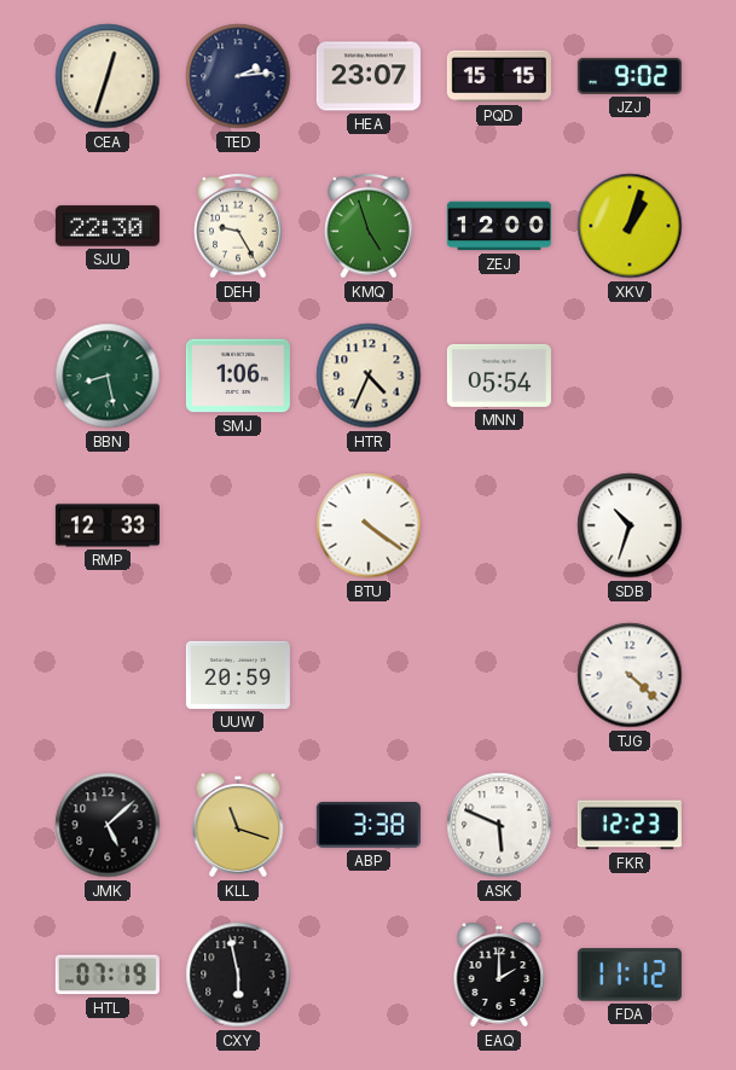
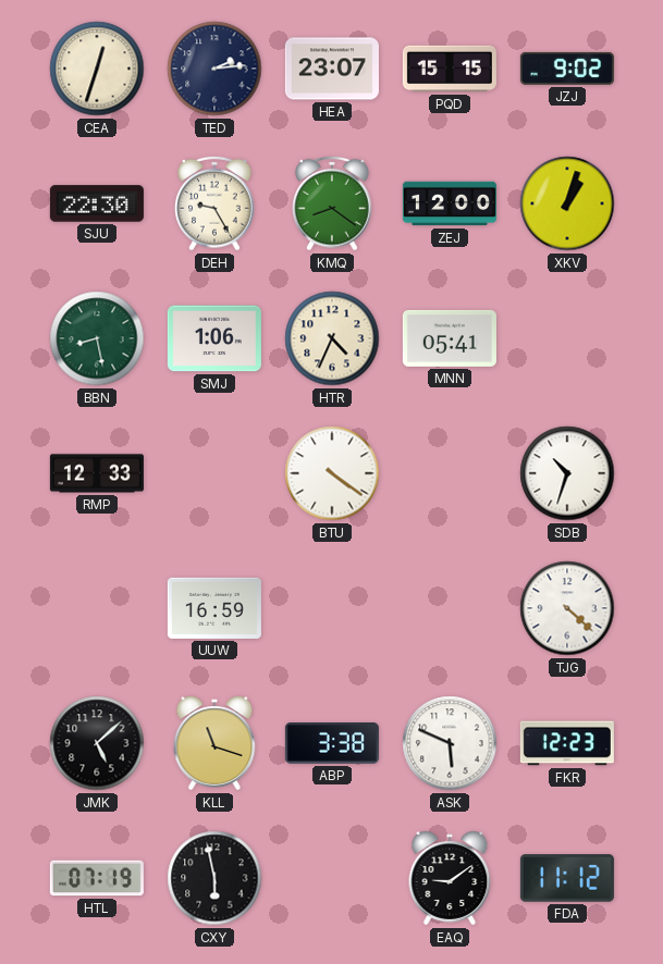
KMQ: 4:57 -> 8:21
MNN: 05:54 -> 05:41
UUW: 20:59 -> 16:59
EAQ: 2:00 -> 9:09
